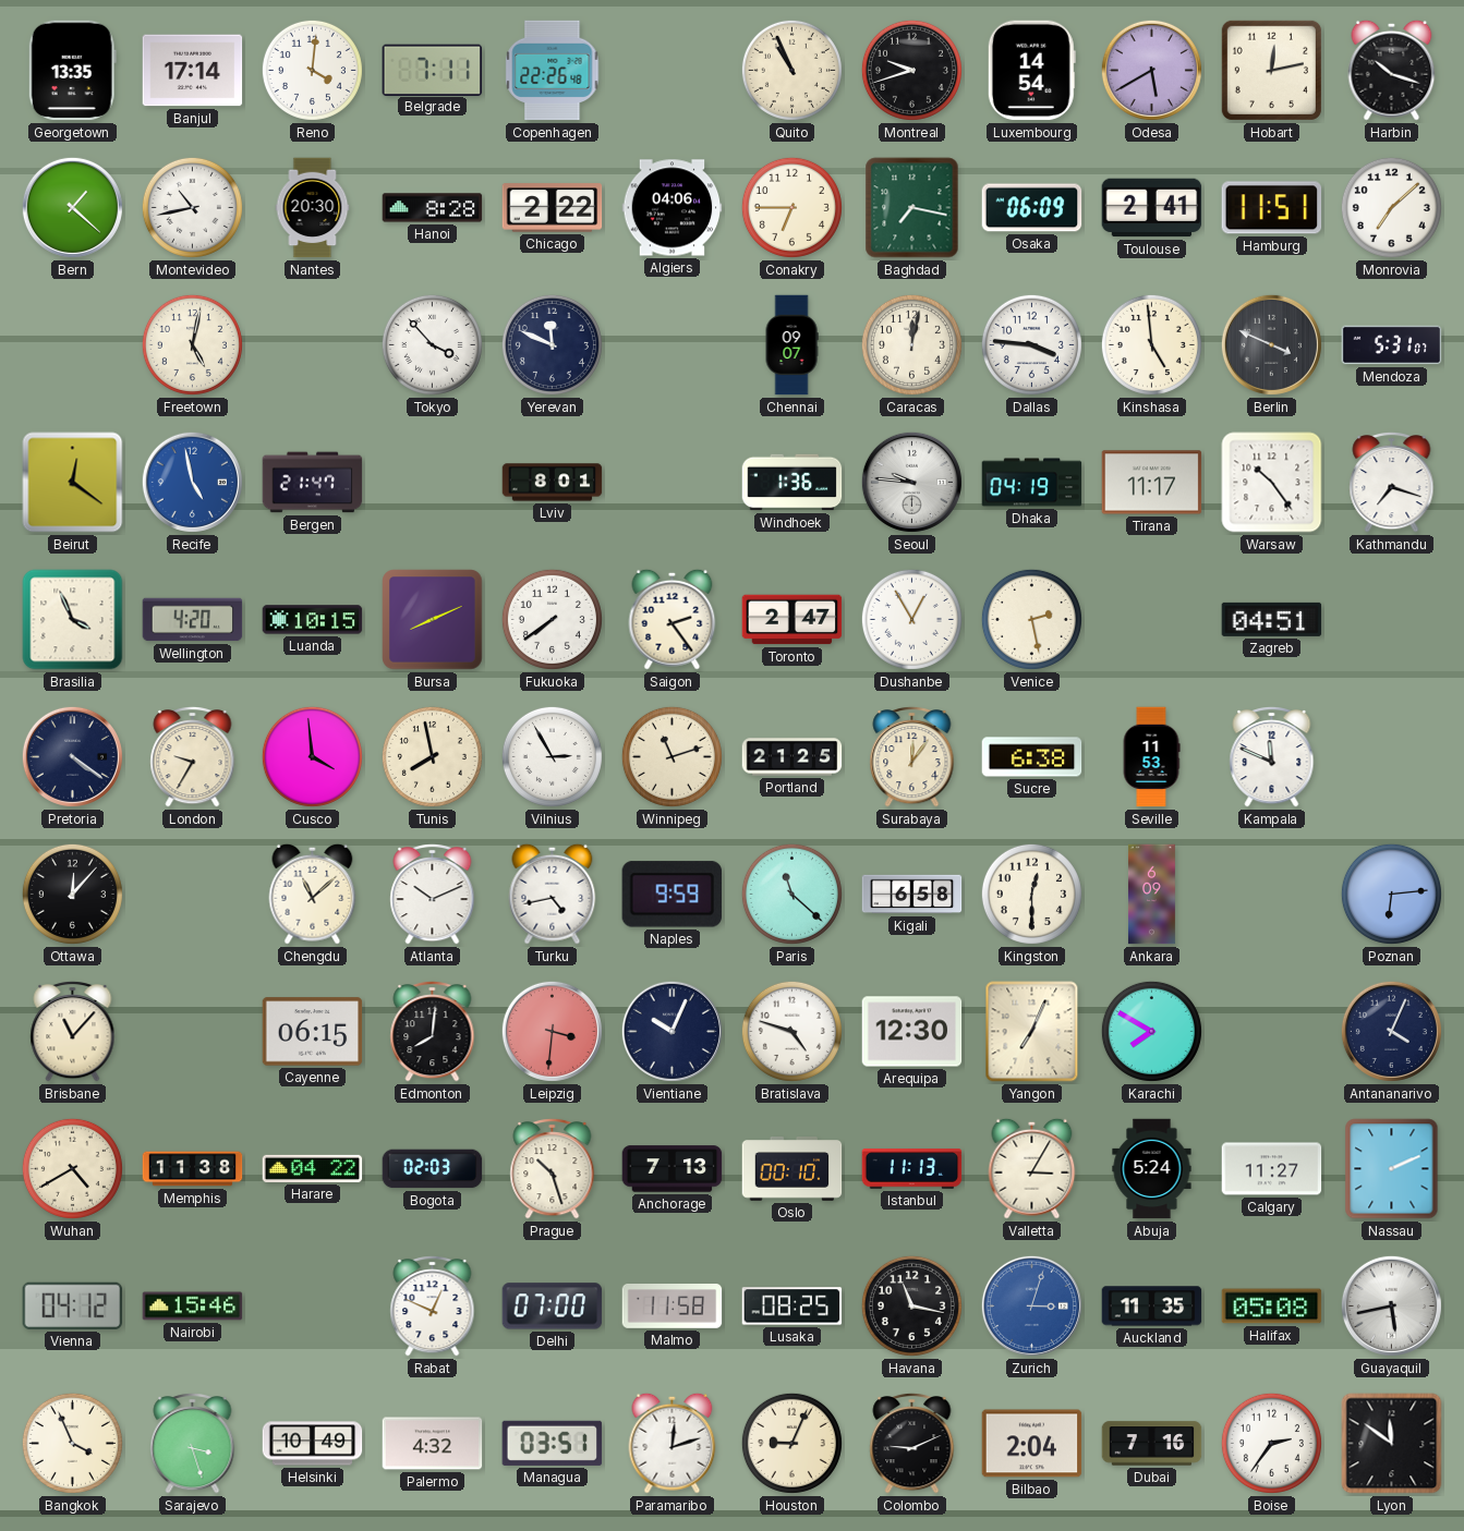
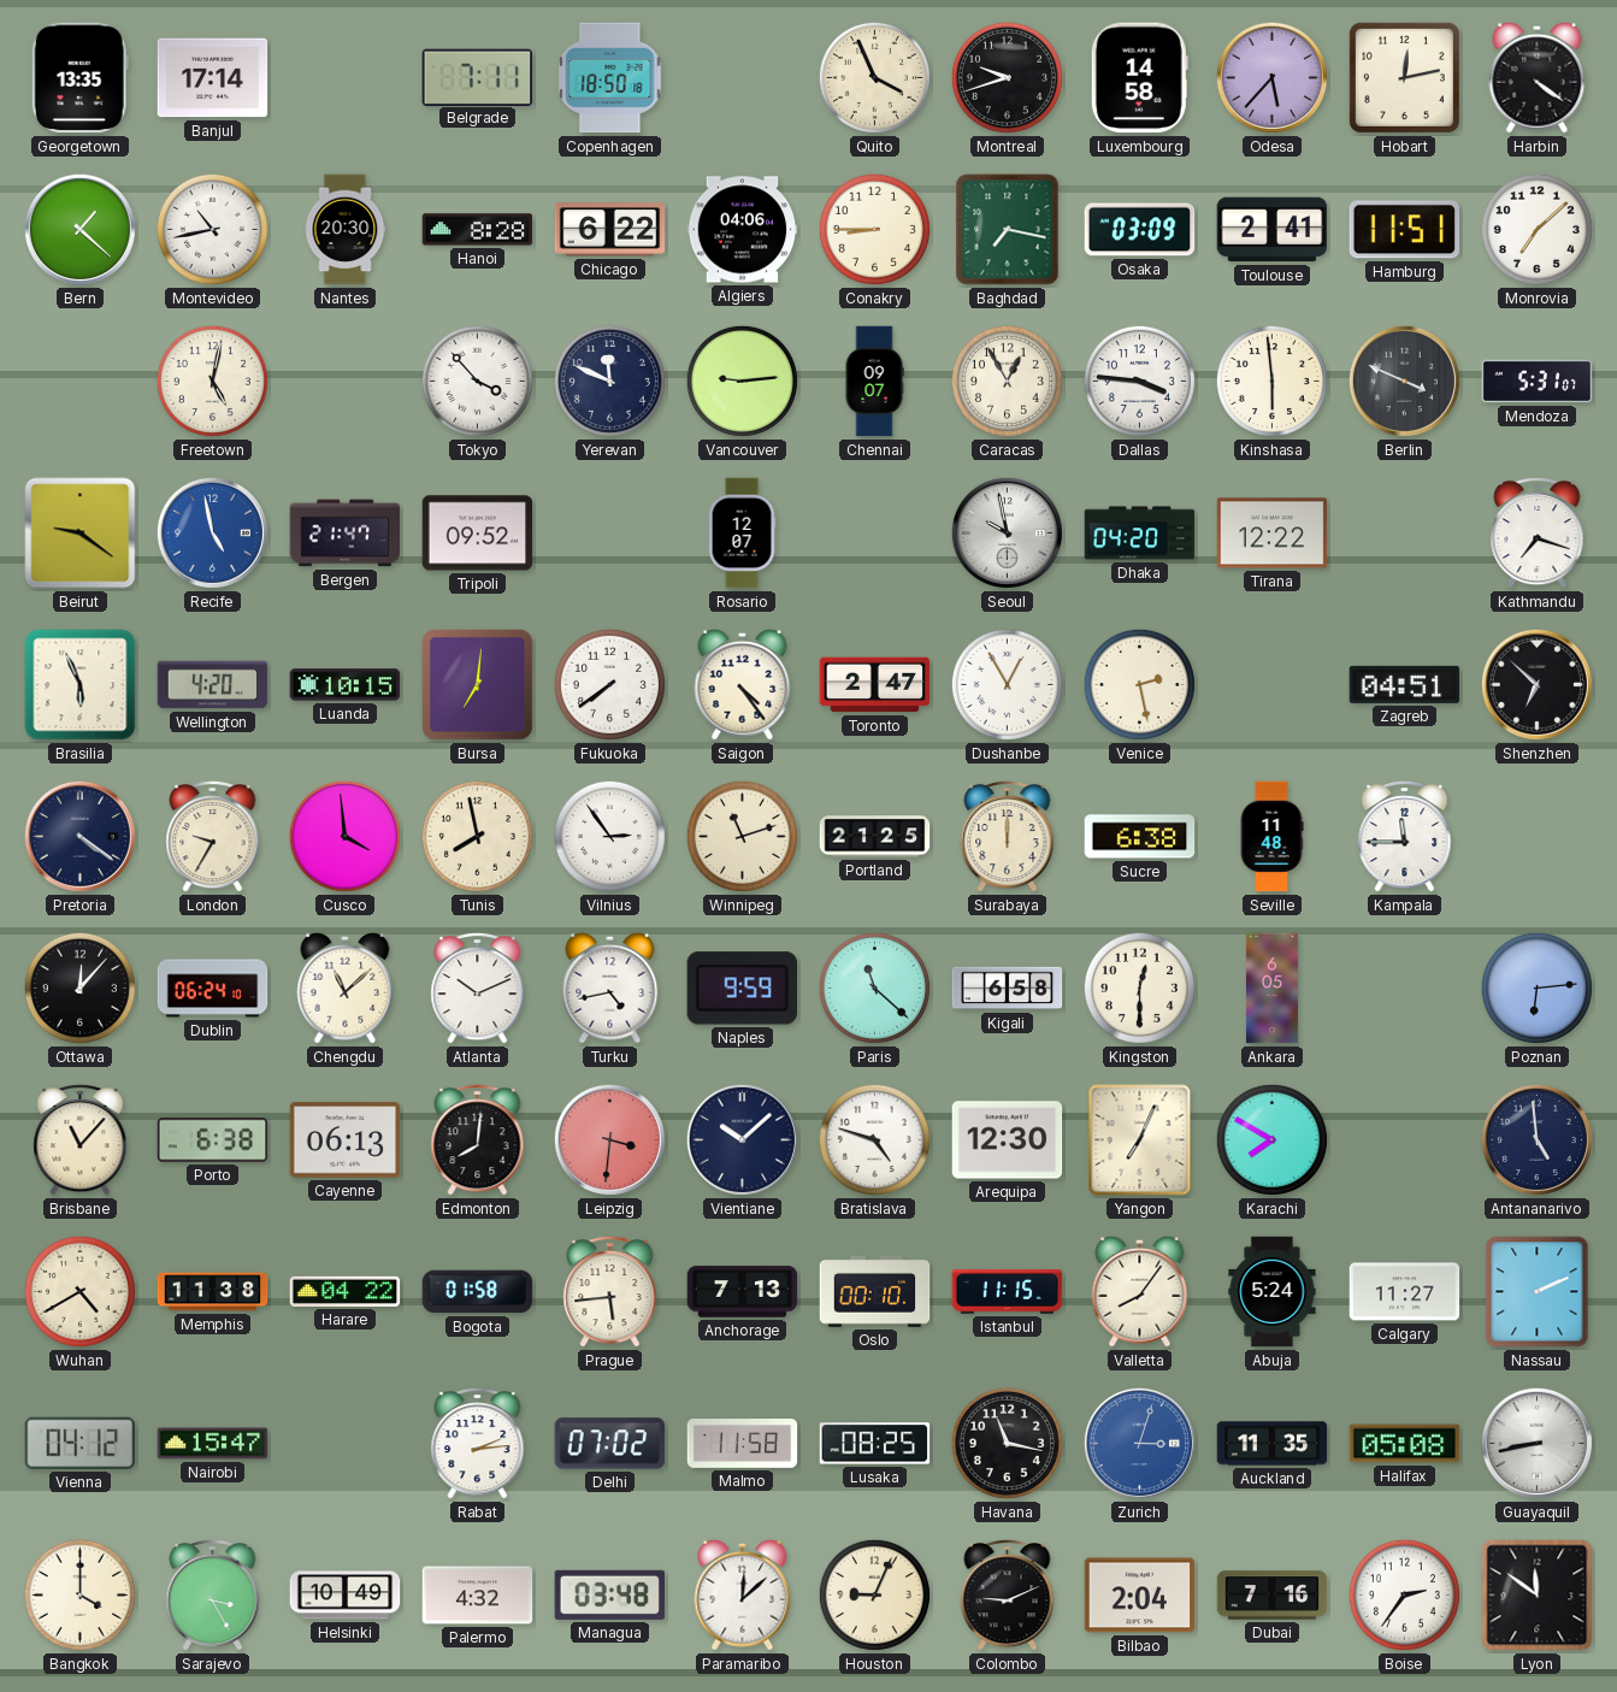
Reno: 4:01 -> none
Copenhagen: 22:26 -> 18:50
Quito: 10:56 -> 3:56
Luxembourg: 14:54 -> 14:58
Odesa: 5:40 -> 5:37
Harbin: 10:18 -> 4:21
Chicago: 2:22 -> 6:22
Conakry: 6:45 -> 8:45
Osaka: 06:09 -> 03:09
Vancouver: none -> 9:14
Caracas: 12:02 -> 12:55
Kinshasa: 4:59 -> 5:59
Beirut: 12:21 -> 9:21
Tripoli: none -> 09:52
Lviv: 8:01 -> none
Rosario: none -> 12:07
Windhoek: 1:36 -> none
Seoul: 9:46 -> 9:58
Dhaka: 04:19 -> 04:20
Tirana: 11:17 -> 12:22
Warsaw: 10:24 -> none
Brasilia: 3:56 -> 5:56
Bursa: 8:11 -> 7:01
Saigon: 2:24 -> 4:24
Shenzhen: none -> 6:52
Vilnius: 2:55 -> 2:54
Surabaya: 12:06 -> 12:00
Seville: 11:53 -> 11:48
Kampala: 11:49 -> 11:45
Dublin: none -> 06:24
Ankara: 6:09 -> 6:05
Porto: none -> 6:38
Cayenne: 06:15 -> 06:13
Vientiane: 10:04 -> 10:08
Antananarivo: 4:04 -> 4:59
Bogota: 02:03 -> 01:58
Prague: 10:27 -> 5:44
Istanbul: 11:13 -> 11:15
Valletta: 3:05 -> 8:06
Nairobi: 15:46 -> 15:47
Rabat: 12:49 -> 2:14
Delhi: 07:00 -> 07:02
Guayaquil: 5:43 -> 8:43
Bangkok: 3:56 -> 4:00
Sarajevo: 3:27 -> 3:25
Managua: 03:51 -> 03:48
Paramaribo: 12:12 -> 12:08
